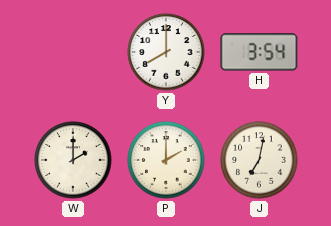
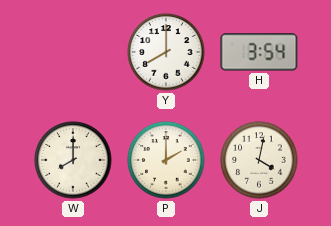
W: 2:00 -> 8:00
J: 7:02 -> 4:02
